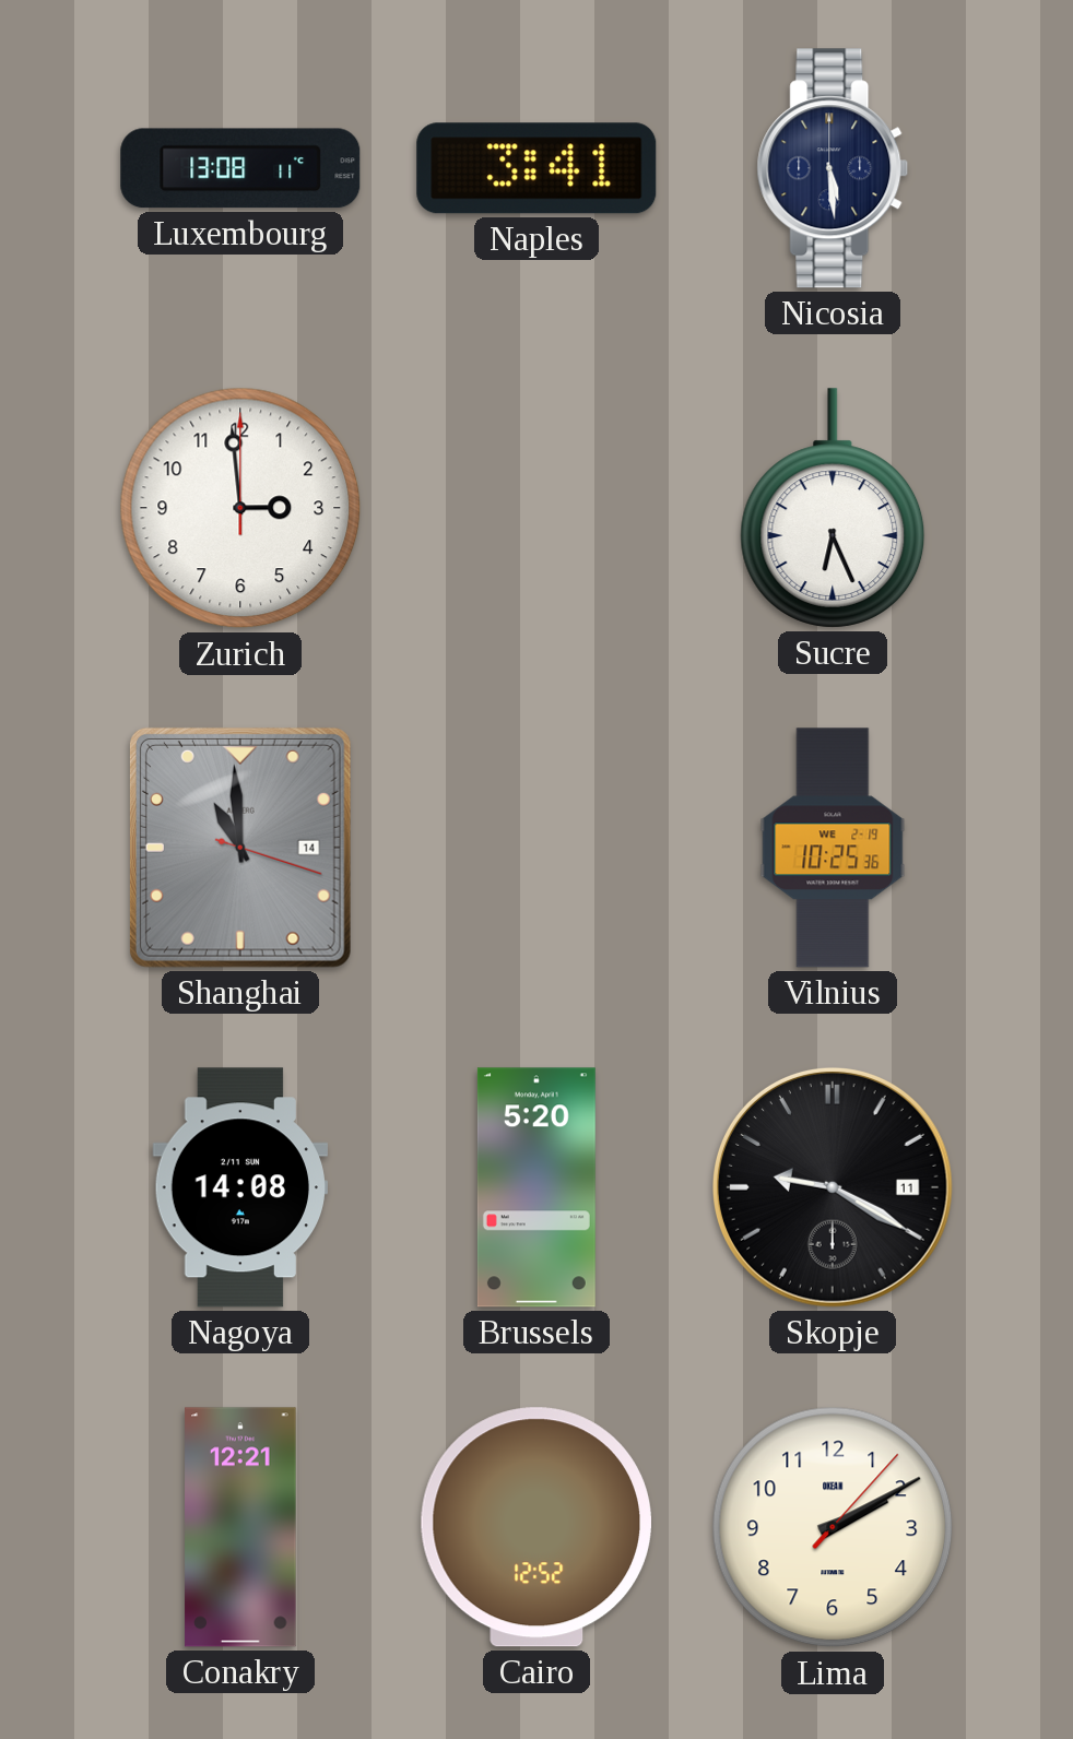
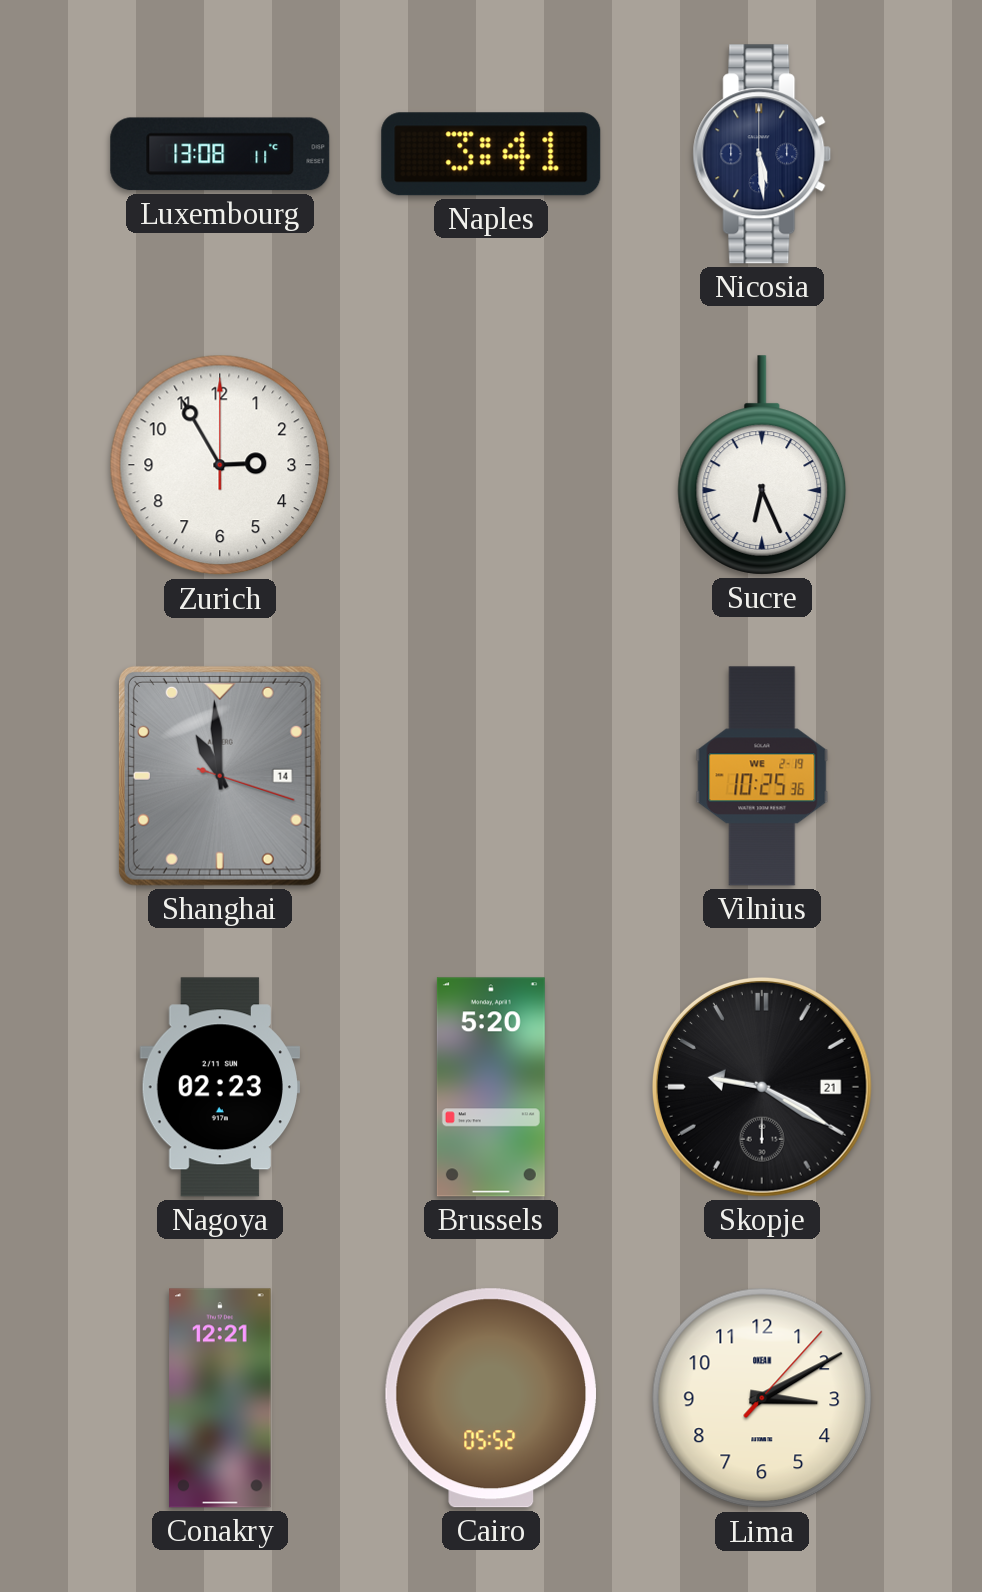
Zurich: 2:59 -> 2:55
Nagoya: 14:08 -> 02:23
Skopje date: 11 -> 21
Cairo: 12:52 -> 05:52
Lima: 2:10 -> 3:10
